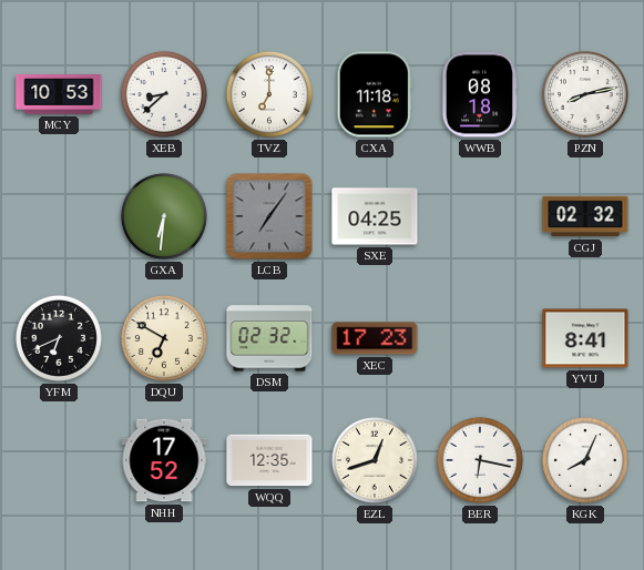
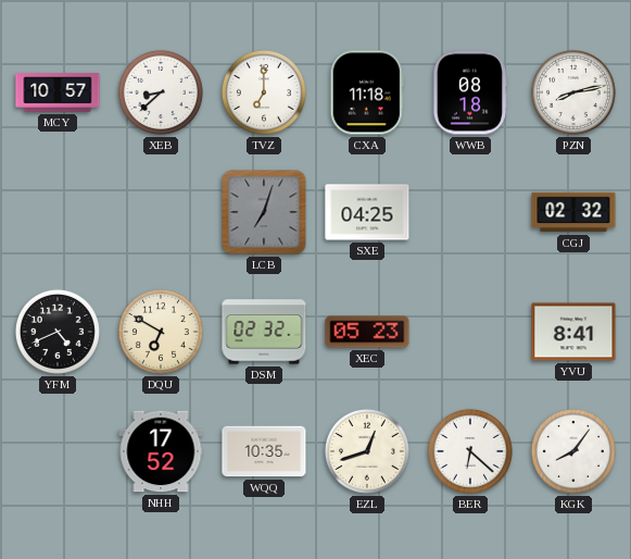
MCY: 10:53 -> 10:57
GXA: 6:31 -> none
LCB: 7:06 -> 7:03
YFM: 6:41 -> 4:41
XEC: 17:23 -> 05:23
WQQ: 12:35 -> 10:35
BER: 6:17 -> 6:22
KGK: 8:04 -> 8:06
